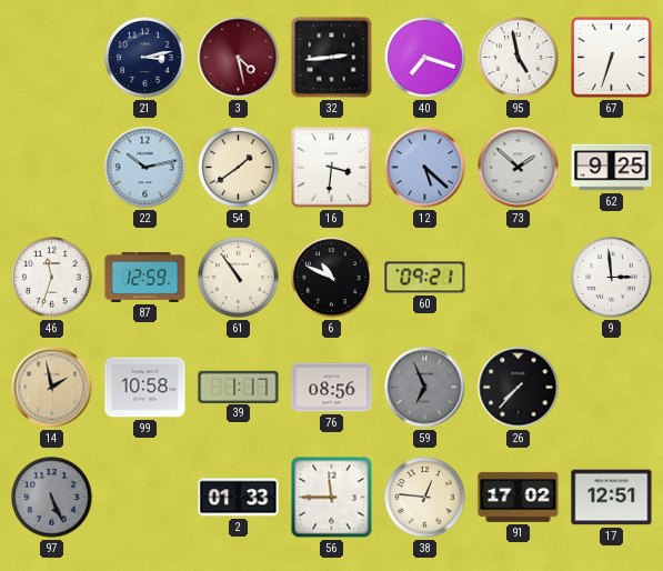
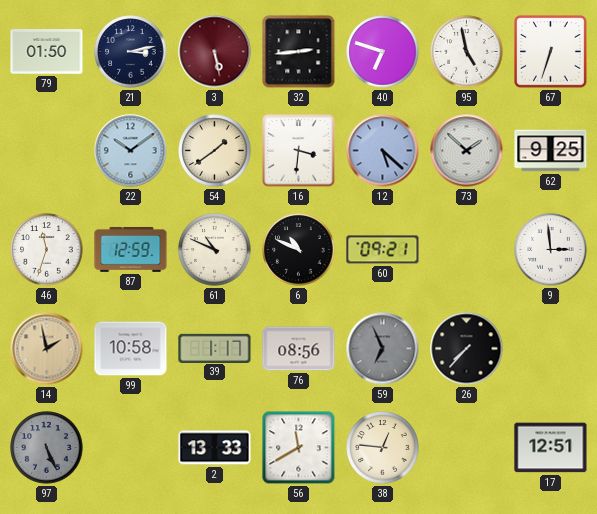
79: none -> 01:50
3: 4:28 -> 5:28
40: 7:18 -> 6:48
22: 10:13 -> 10:09
61: 10:54 -> 10:49
2: 01:33 -> 13:33
56: 11:45 -> 11:40
91: 17:02 -> none
